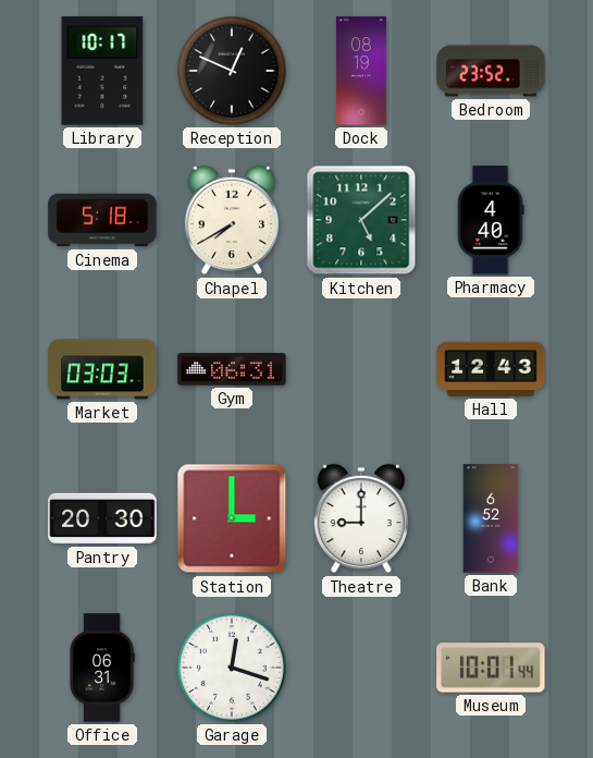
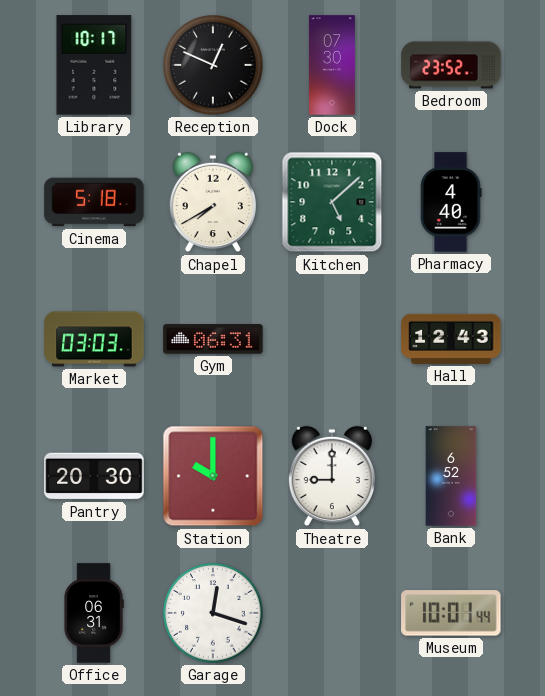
Dock: 08:19 -> 07:30
Station: 3:00 -> 10:00
